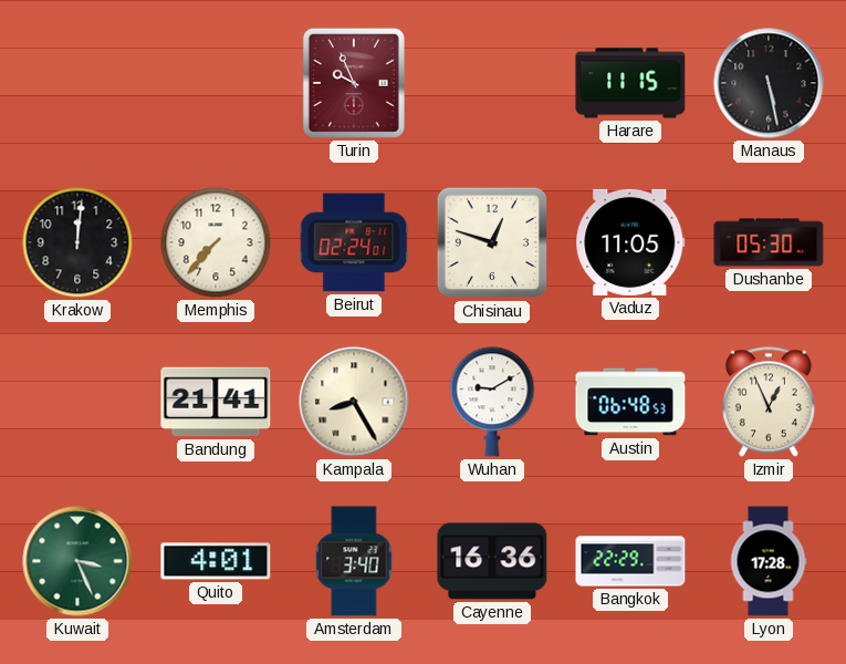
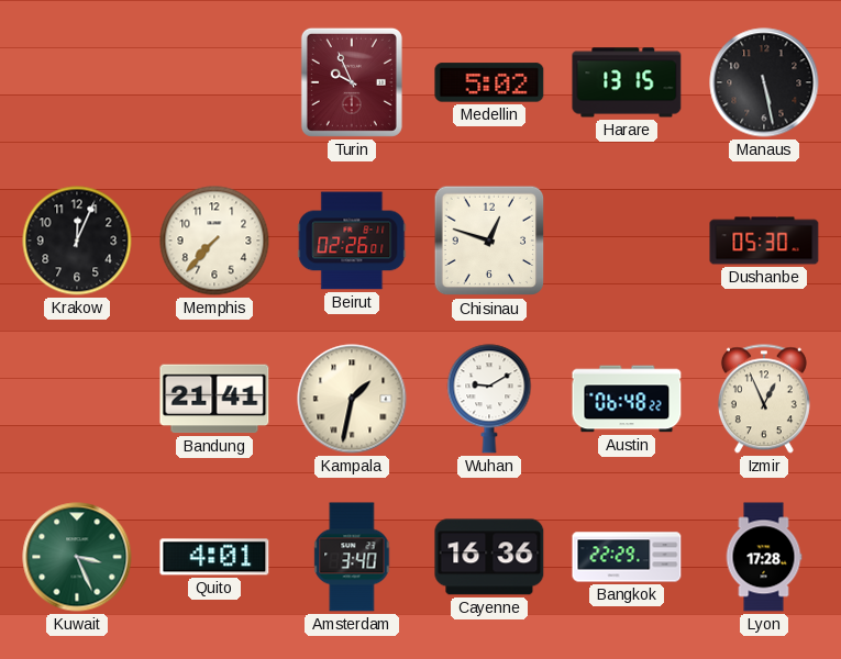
Medellin: none -> 5:02
Harare: 11:15 -> 13:15
Krakow: 12:01 -> 12:04
Beirut: 02:24 -> 02:26
Vaduz: 11:05 -> none
Kampala: 8:25 -> 1:32
Austin: 06:48:53 -> 06:48:22
